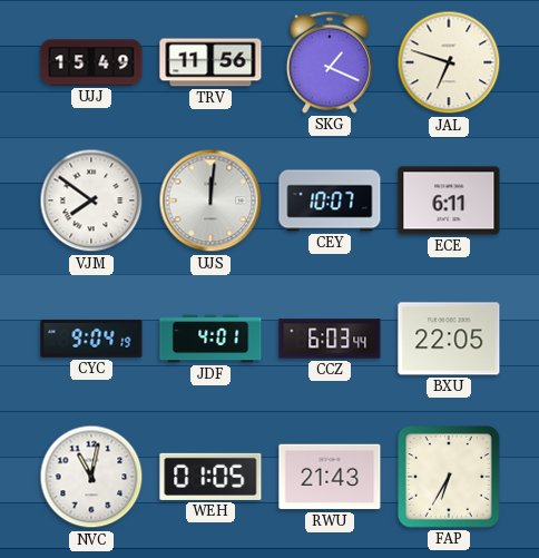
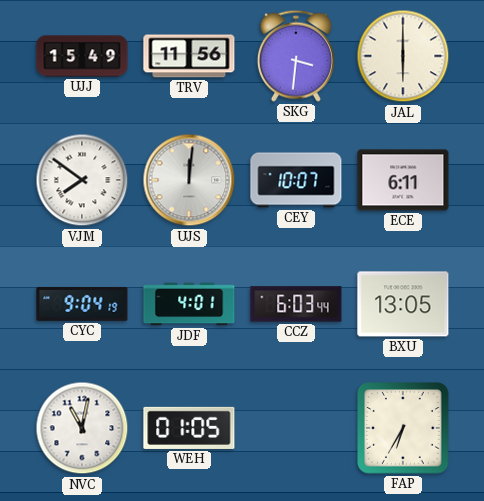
SKG: 1:19 -> 3:31
JAL: 6:48 -> 6:00
BXU: 22:05 -> 13:05
RWU: 21:43 -> none
